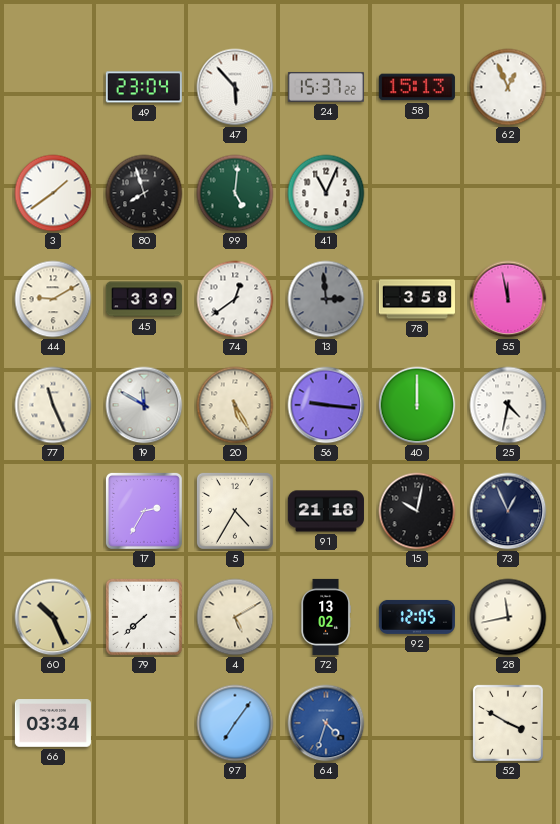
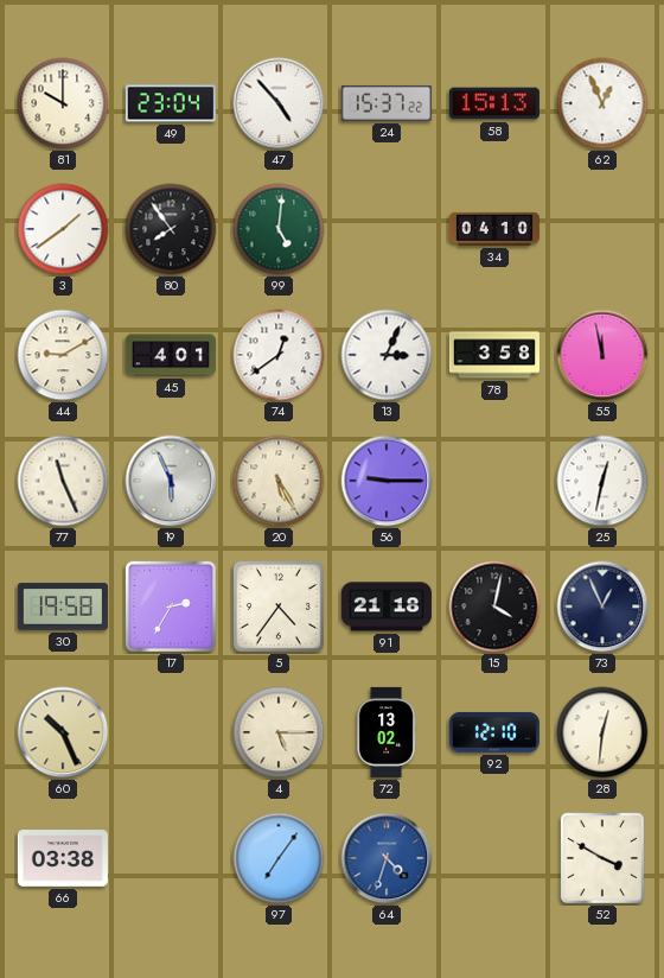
81: none -> 10:00
47: 5:53 -> 4:53
80: 7:57 -> 7:54
41: 11:04 -> none
34: none -> 04:10
45: 3:39 -> 4:01
13: 2:59 -> 3:04
13 dial: grey -> white
19: 11:50 -> 5:56
56: 9:16 -> 9:15
40: 12:00 -> none
25: 4:32 -> 12:32
30: none -> 19:58
5: 4:35 -> 4:36
15: 10:02 -> 4:02
79: 7:38 -> none
4: 5:10 -> 5:15
92: 12:05 -> 12:10
28: 11:43 -> 12:31
66: 03:34 -> 03:38
